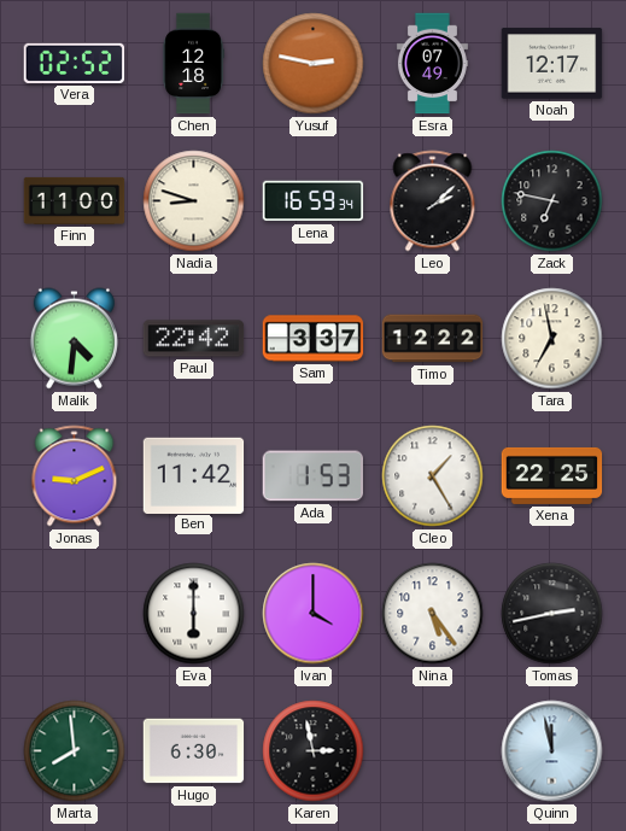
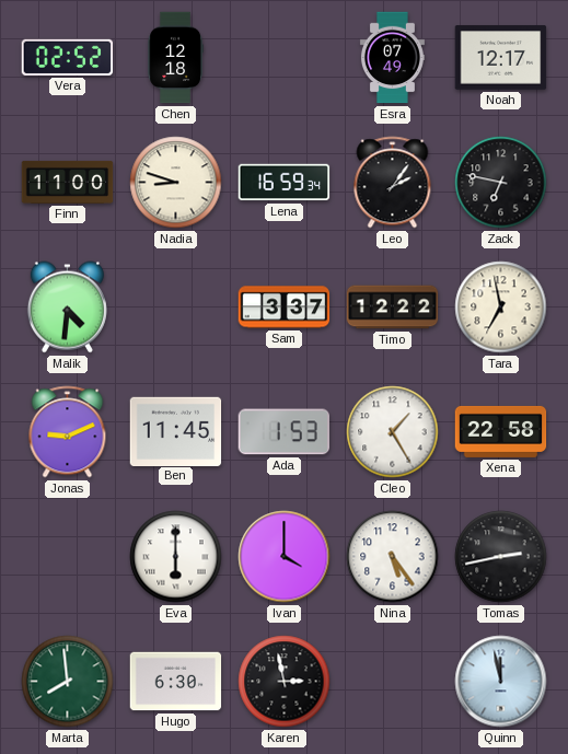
Yusuf: 2:47 -> none
Leo: 2:08 -> 2:06
Paul: 22:42 -> none
Ben: 11:42 -> 11:45
Xena: 22:25 -> 22:58
